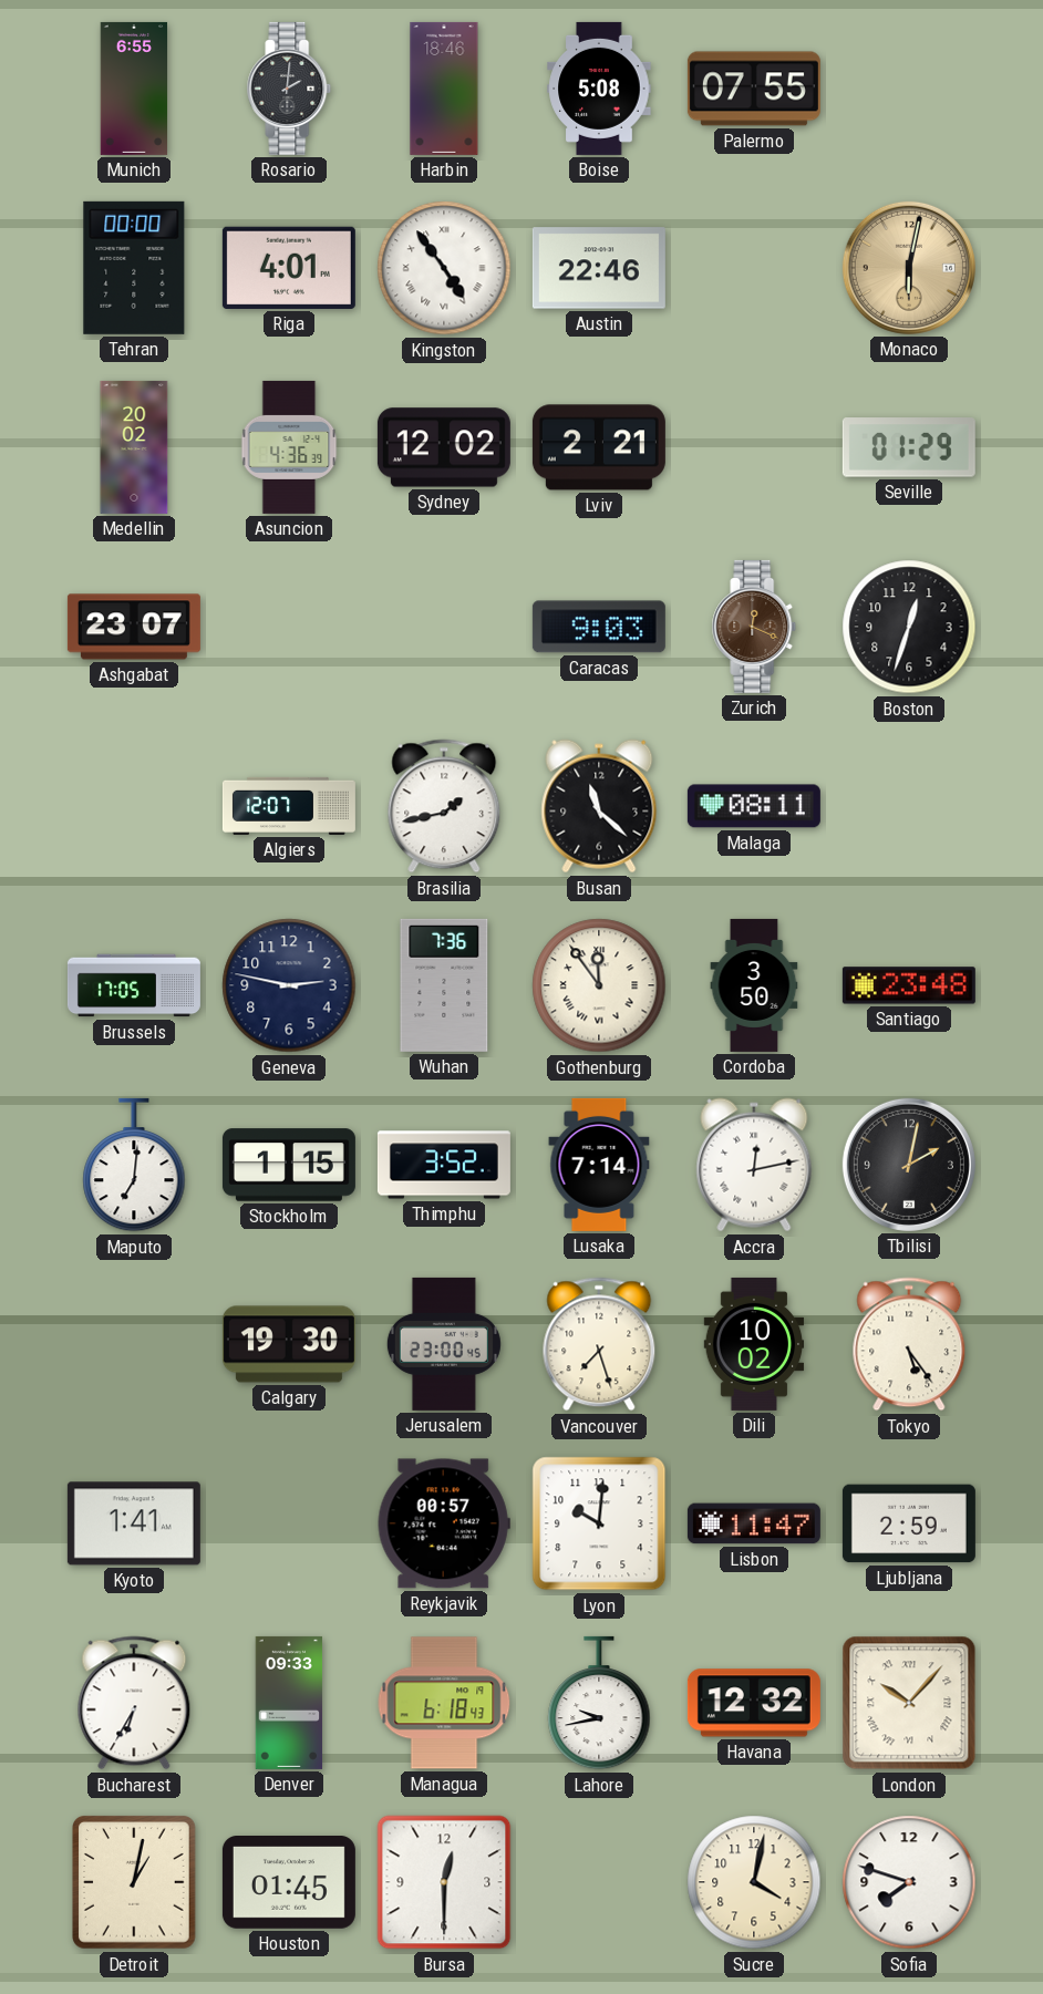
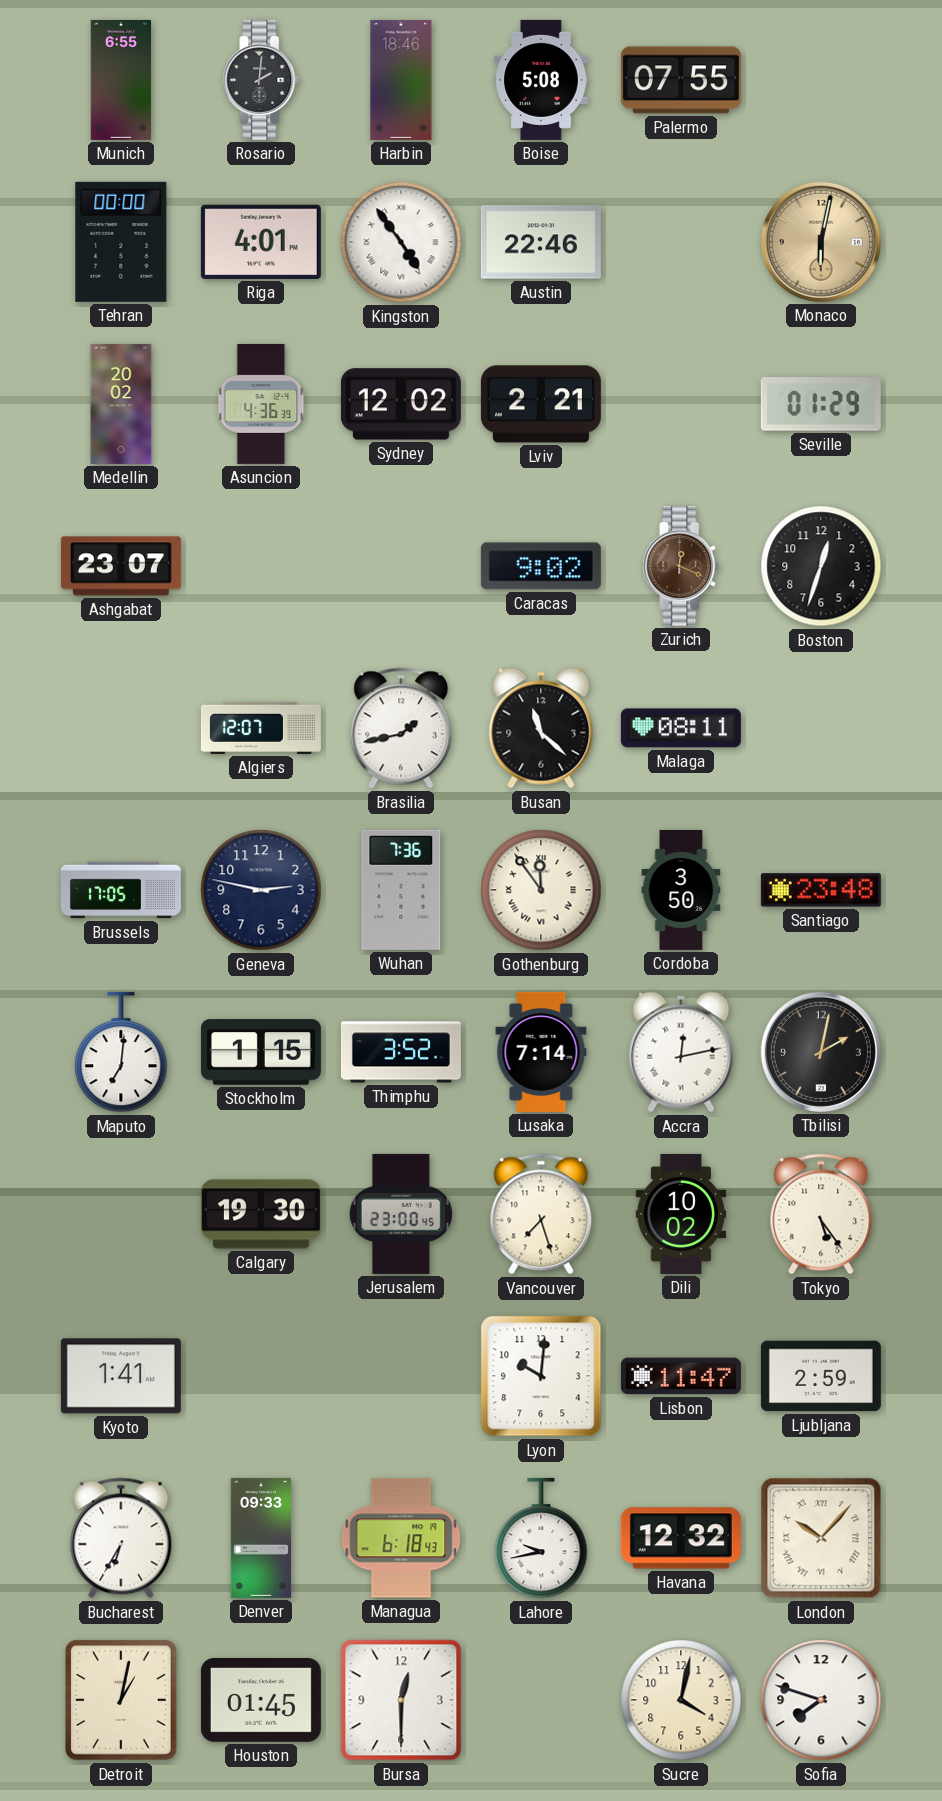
Caracas: 9:03 -> 9:02
Reykjavik: 00:57 -> none
